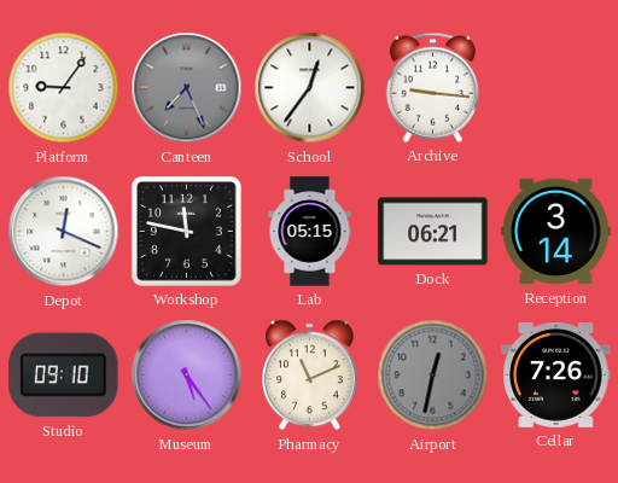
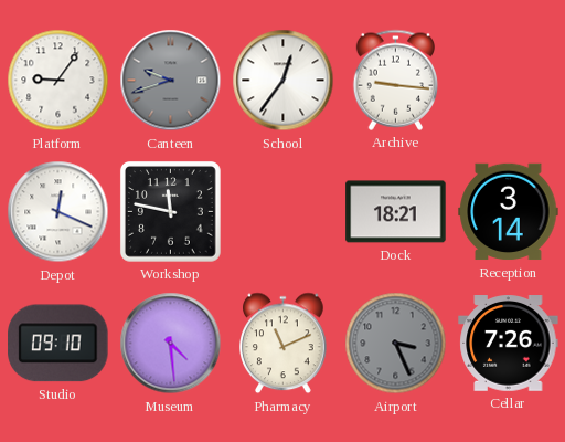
Canteen: 7:26 -> 9:42
Lab: 05:15 -> none
Dock: 06:21 -> 18:21
Museum: 5:24 -> 4:29
Airport: 12:32 -> 3:26
